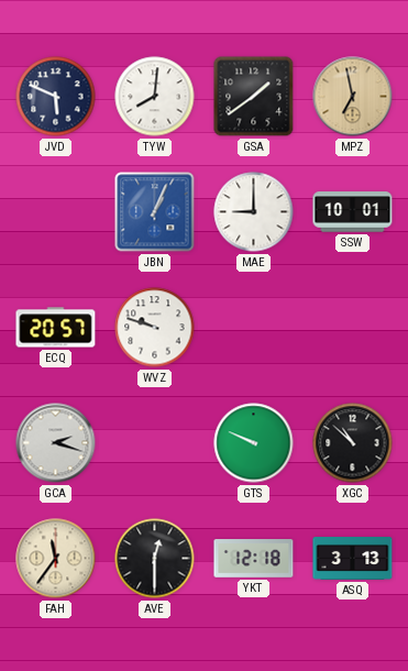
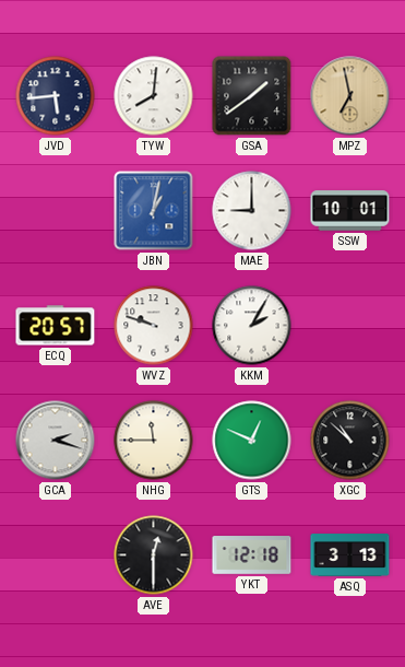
JVD: 5:49 -> 5:44
JBN: 1:04 -> 1:02
KKM: none -> 2:05
NHG: none -> 11:45
GTS: 9:49 -> 12:49
FAH: 11:36 -> none
